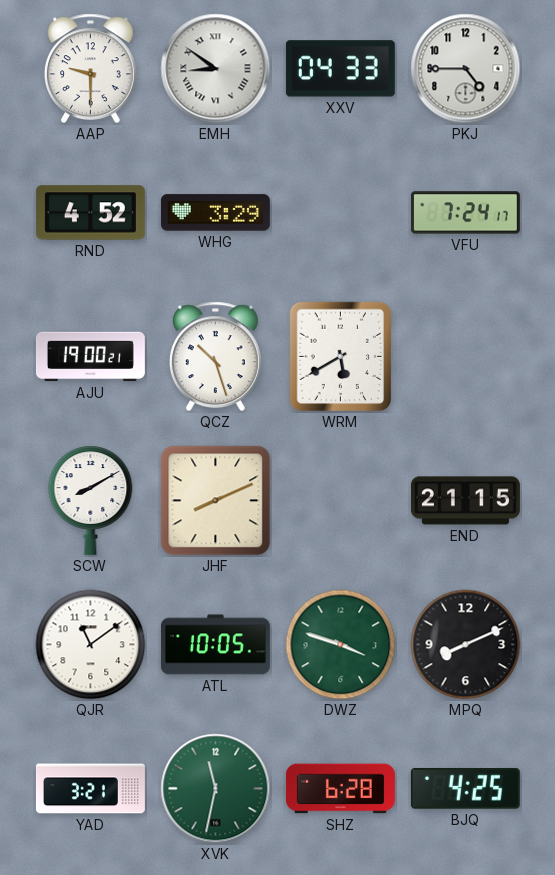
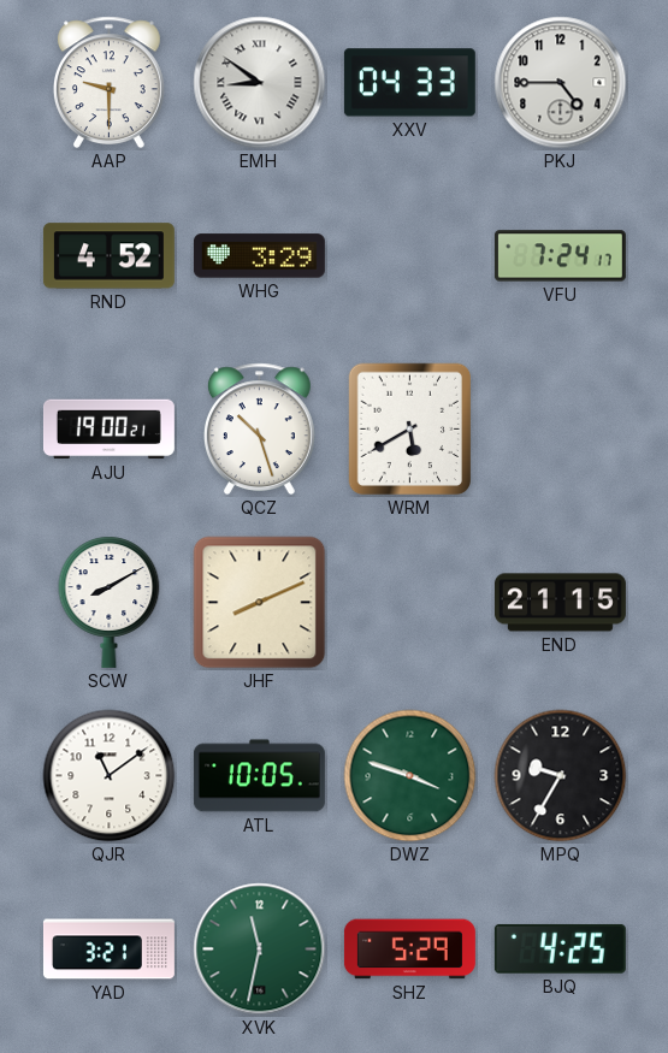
MPQ: 8:11 -> 9:35
SHZ: 6:28 -> 5:29
